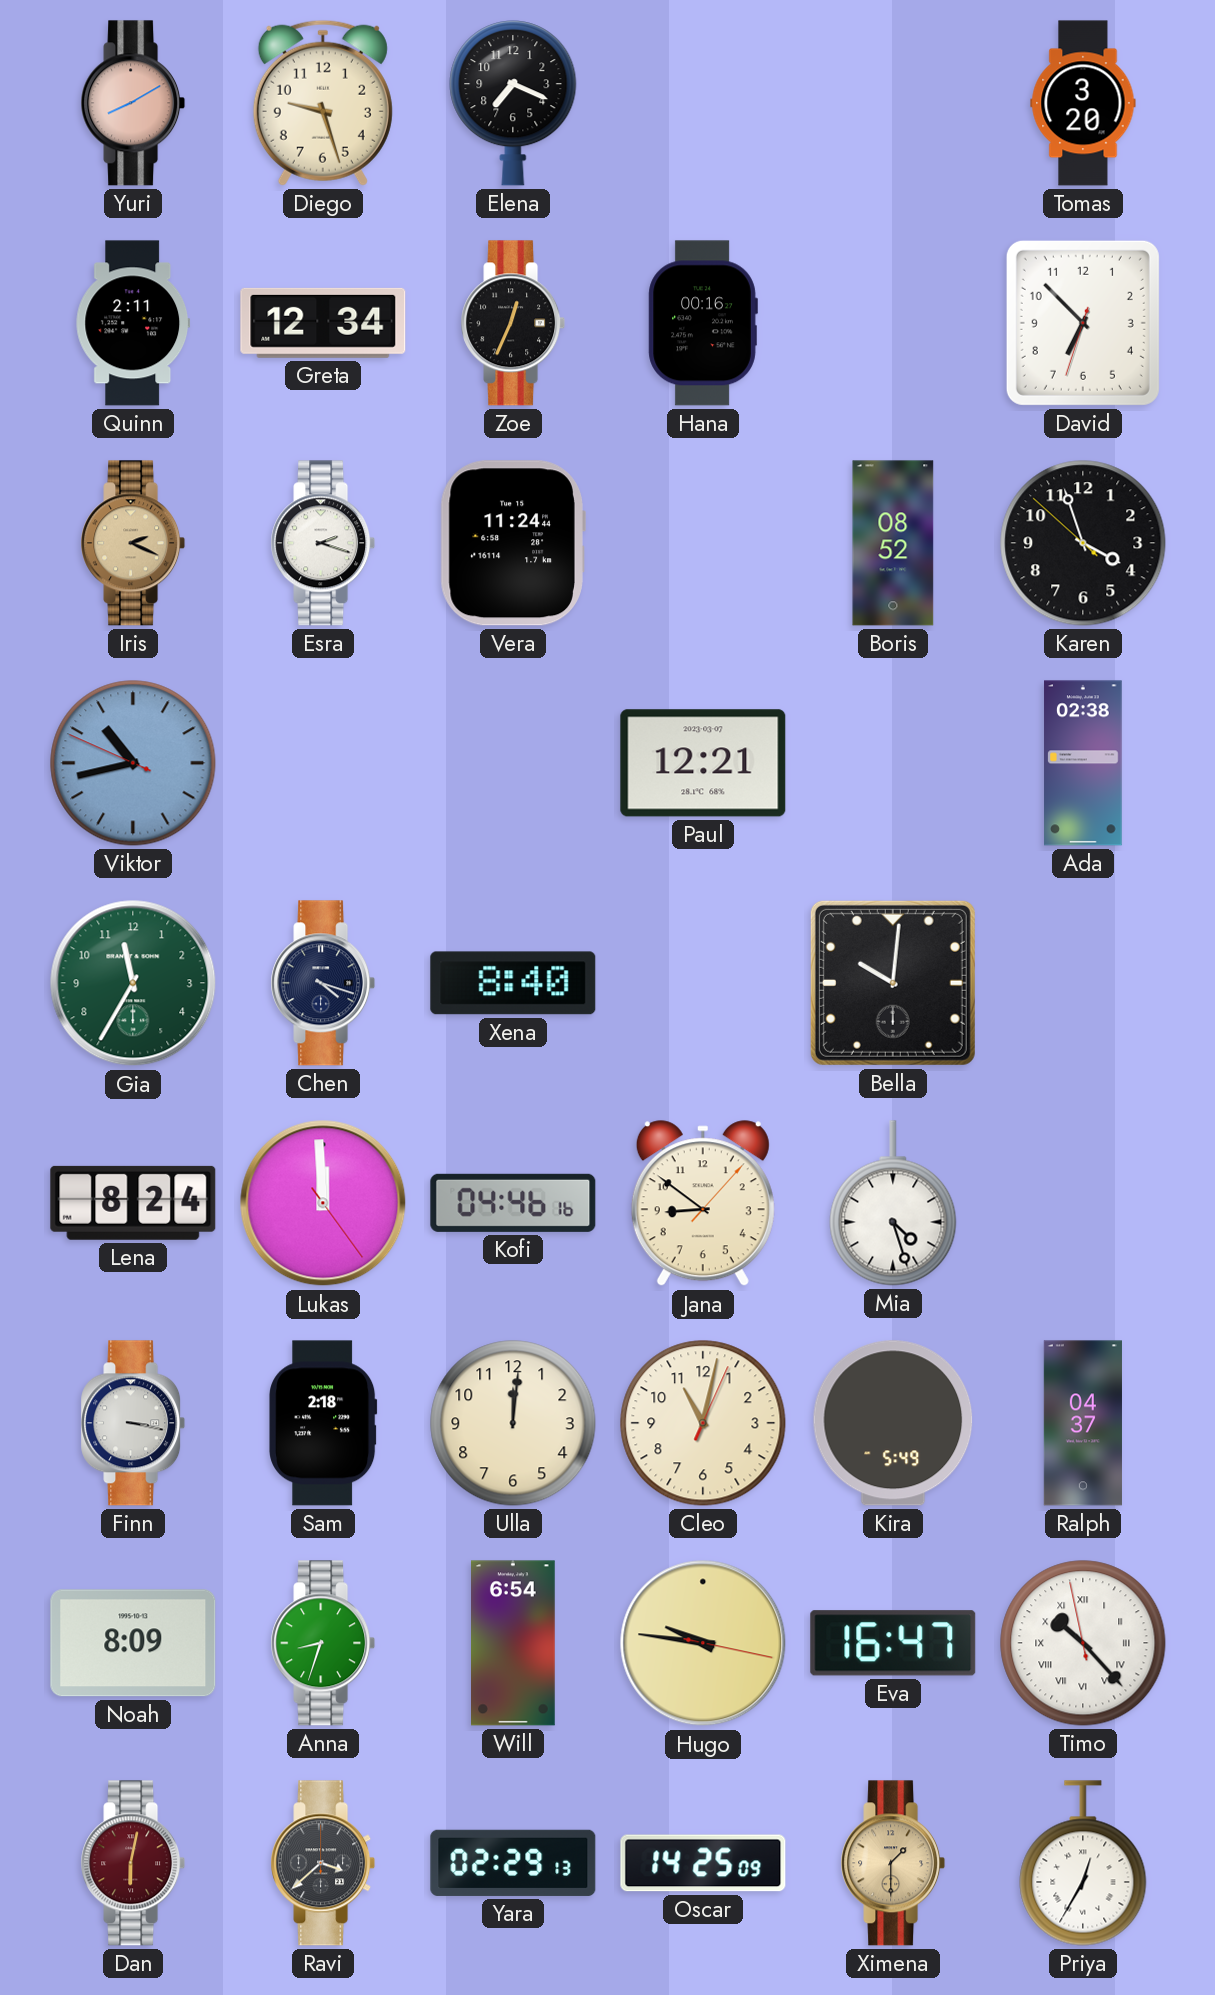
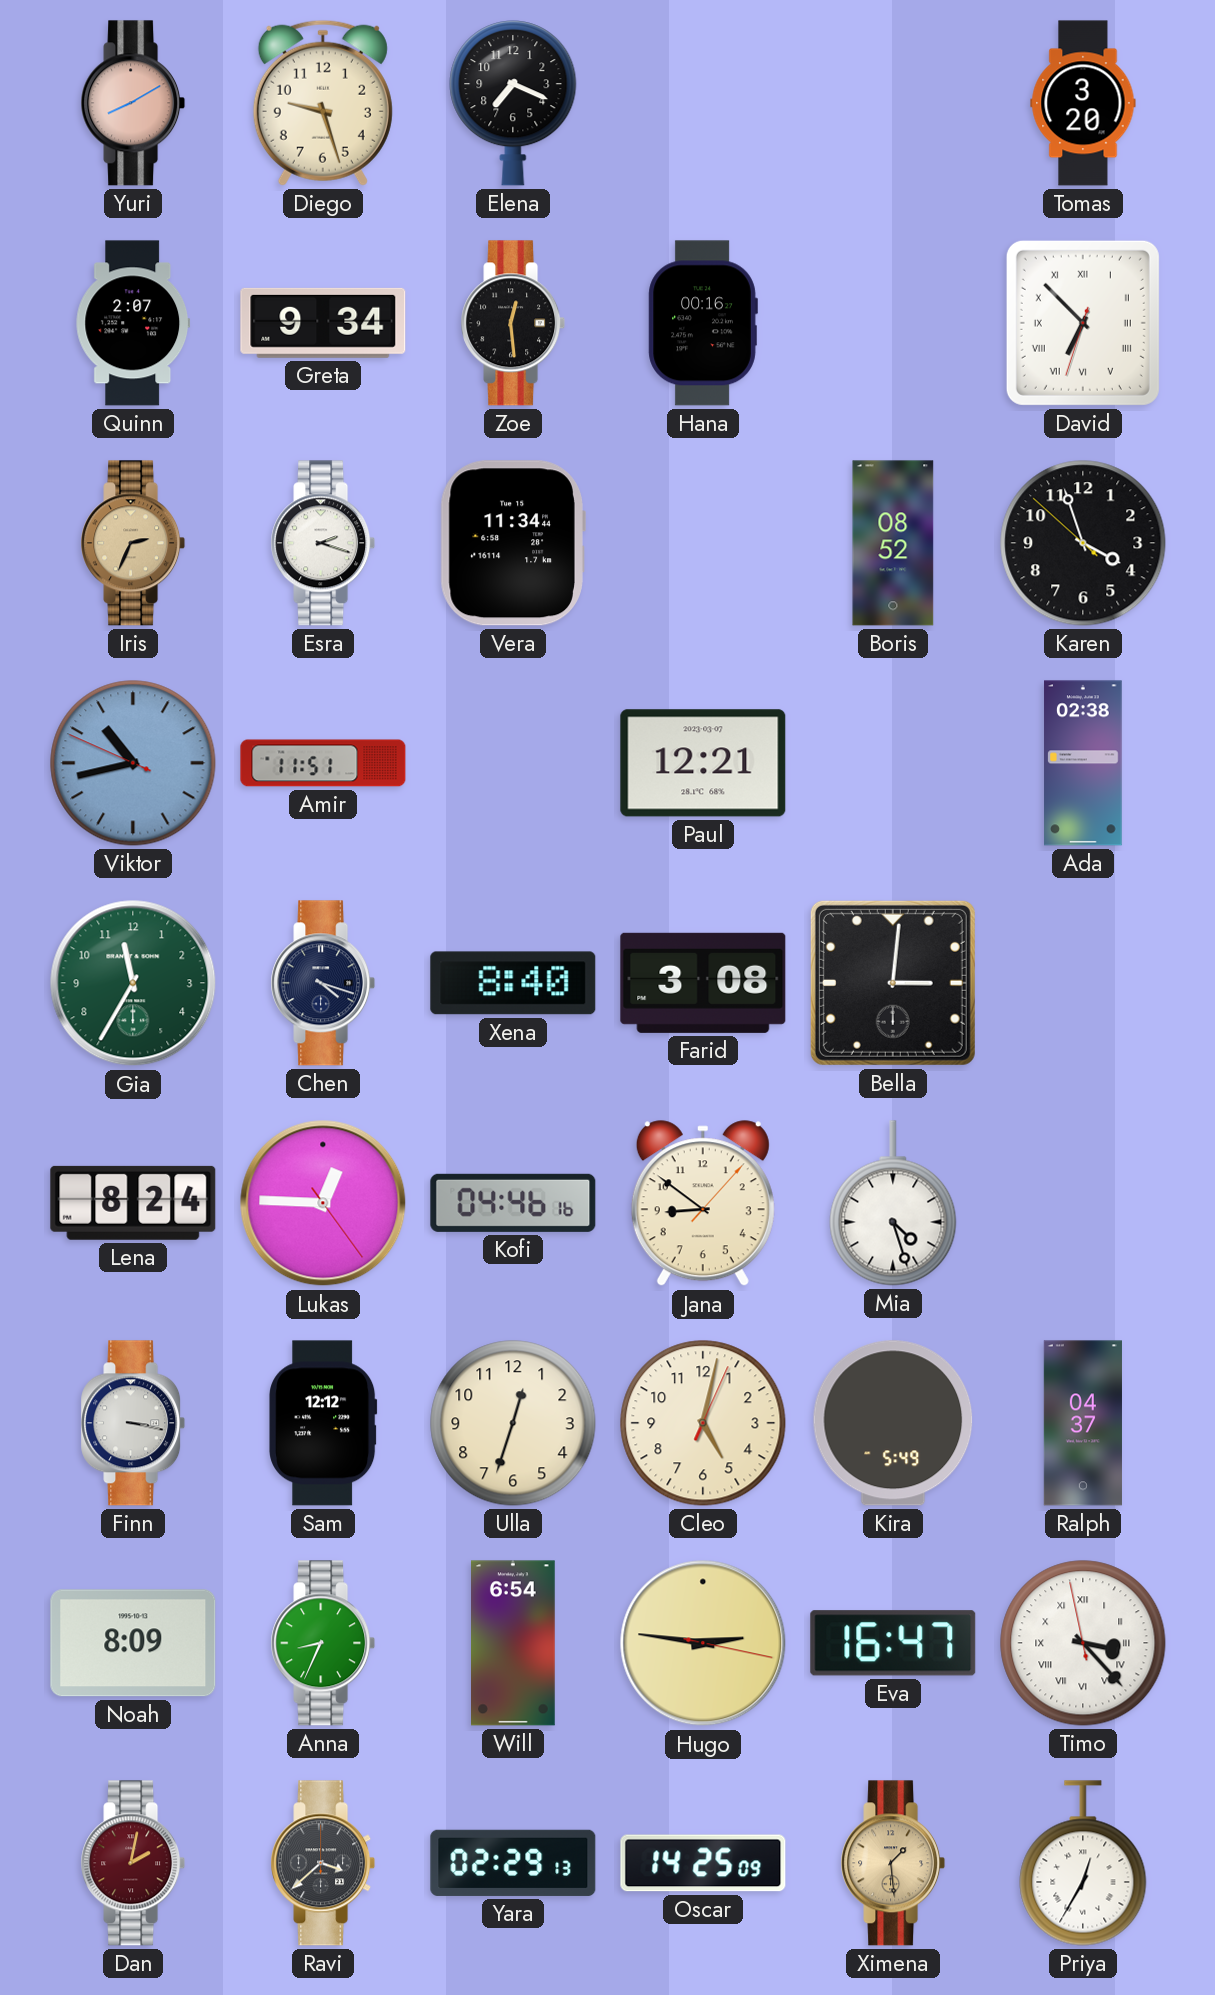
Quinn: 2:11 -> 2:07
Greta: 12:34 -> 9:34
Zoe: 12:34 -> 12:29
David numerals: Arabic -> Roman
Iris: 2:19 -> 2:34
Vera: 11:24 -> 11:34
Amir: none -> 11:51
Farid: none -> 3:08
Bella: 10:01 -> 3:01
Lukas: 11:59 -> 12:45
Sam: 2:18 -> 12:12
Ulla: 12:01 -> 12:33
Cleo: 11:02 -> 5:02
Anna: 8:33 -> 8:34
Hugo: 9:46 -> 2:46
Timo: 10:22 -> 3:22
Dan: 6:02 -> 2:02
Ximena: 1:30 -> 1:29
